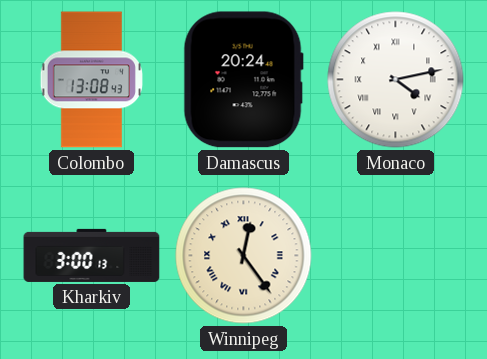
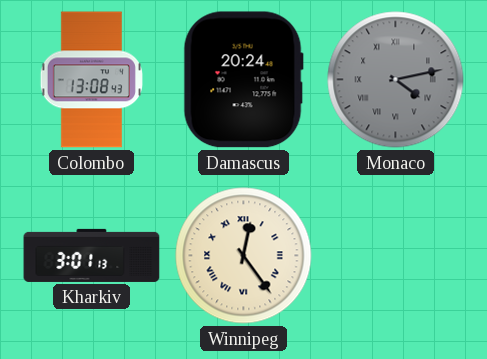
Monaco dial: white -> grey
Kharkiv: 3:00 -> 3:01
